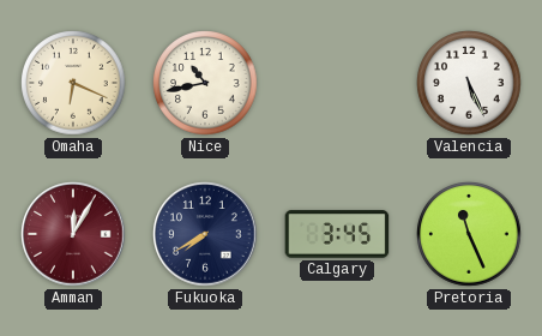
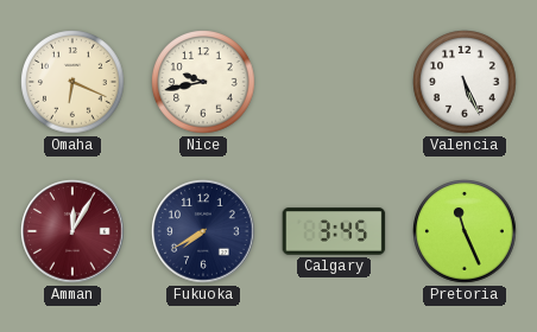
Nice: 10:43 -> 9:43
